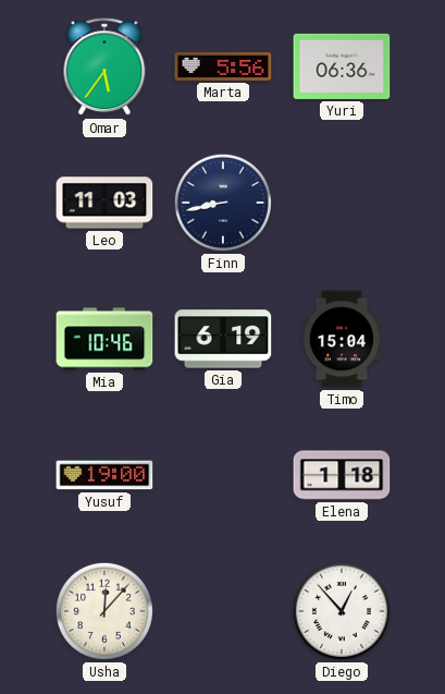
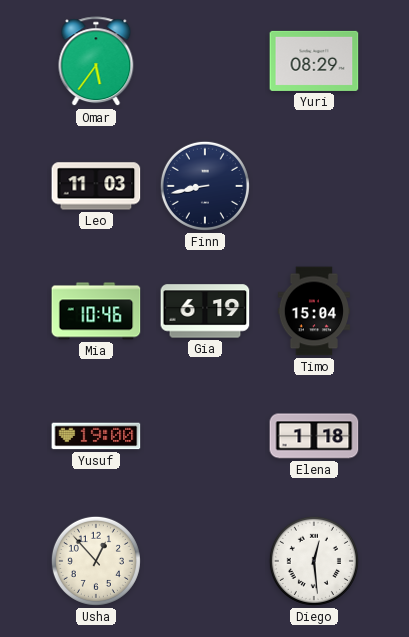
Marta: 5:56 -> none
Yuri: 06:36 -> 08:29
Usha: 12:07 -> 12:53
Diego: 12:53 -> 12:29
